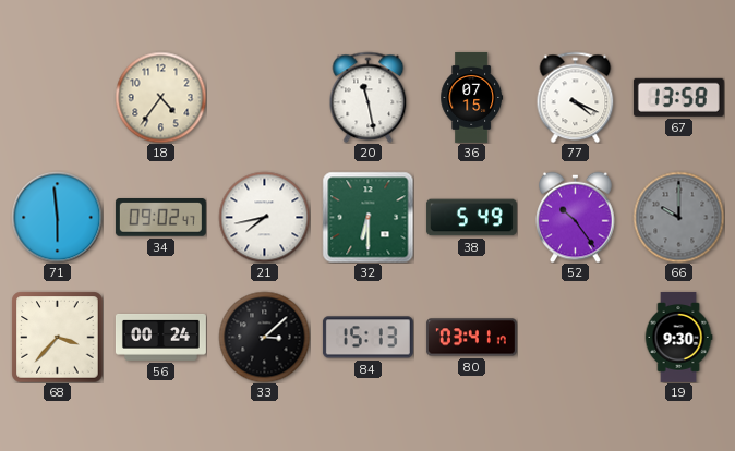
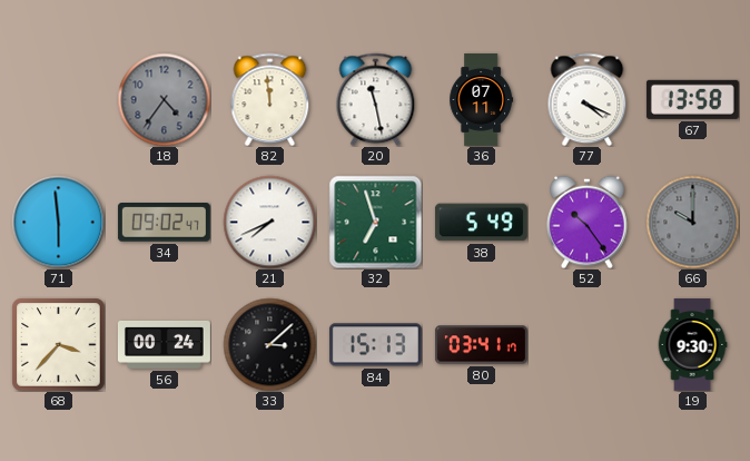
18 dial: cream -> grey
82: none -> 11:59
36: 07:15 -> 07:11
21: 7:43 -> 7:41
32: 6:30 -> 6:57
